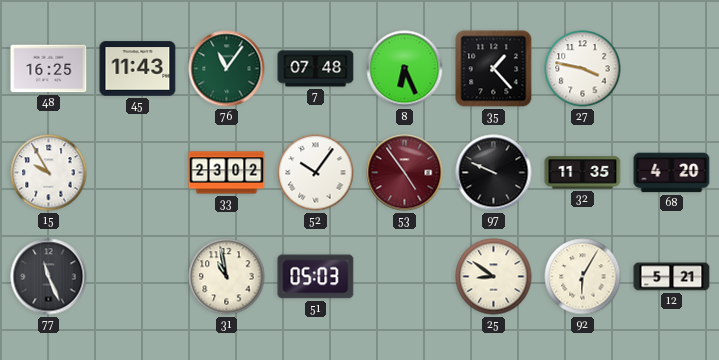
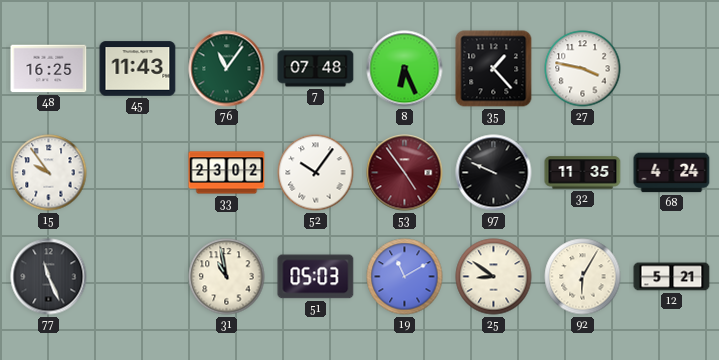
15: 9:55 -> 9:54
68: 4:20 -> 4:24
19: none -> 11:10
